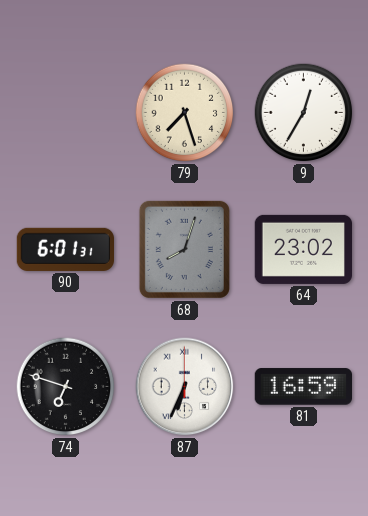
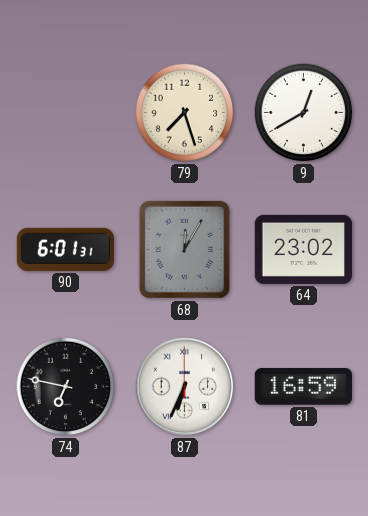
9: 12:35 -> 12:40
68: 8:03 -> 12:05
74: 6:48 -> 6:47
